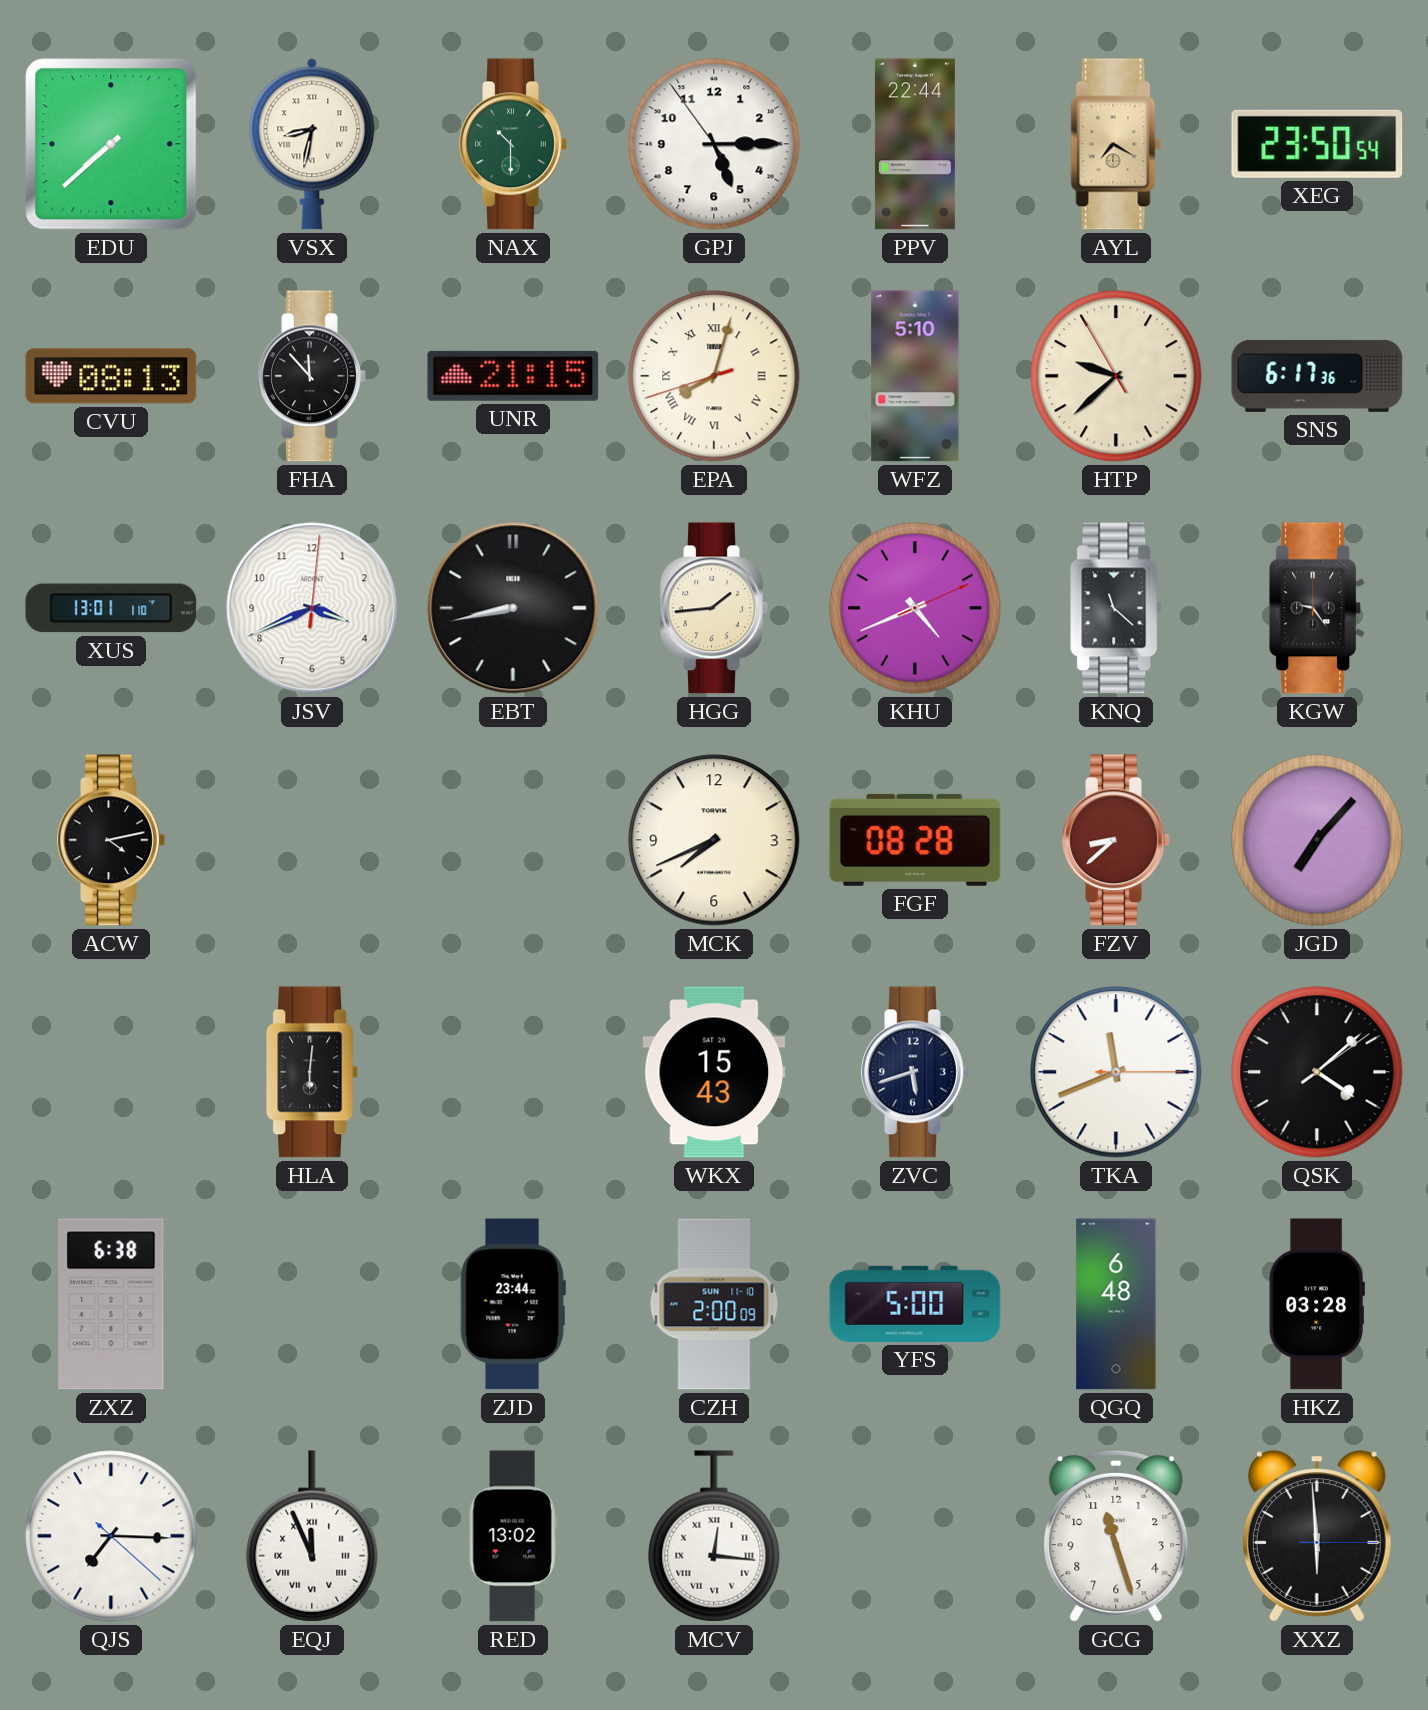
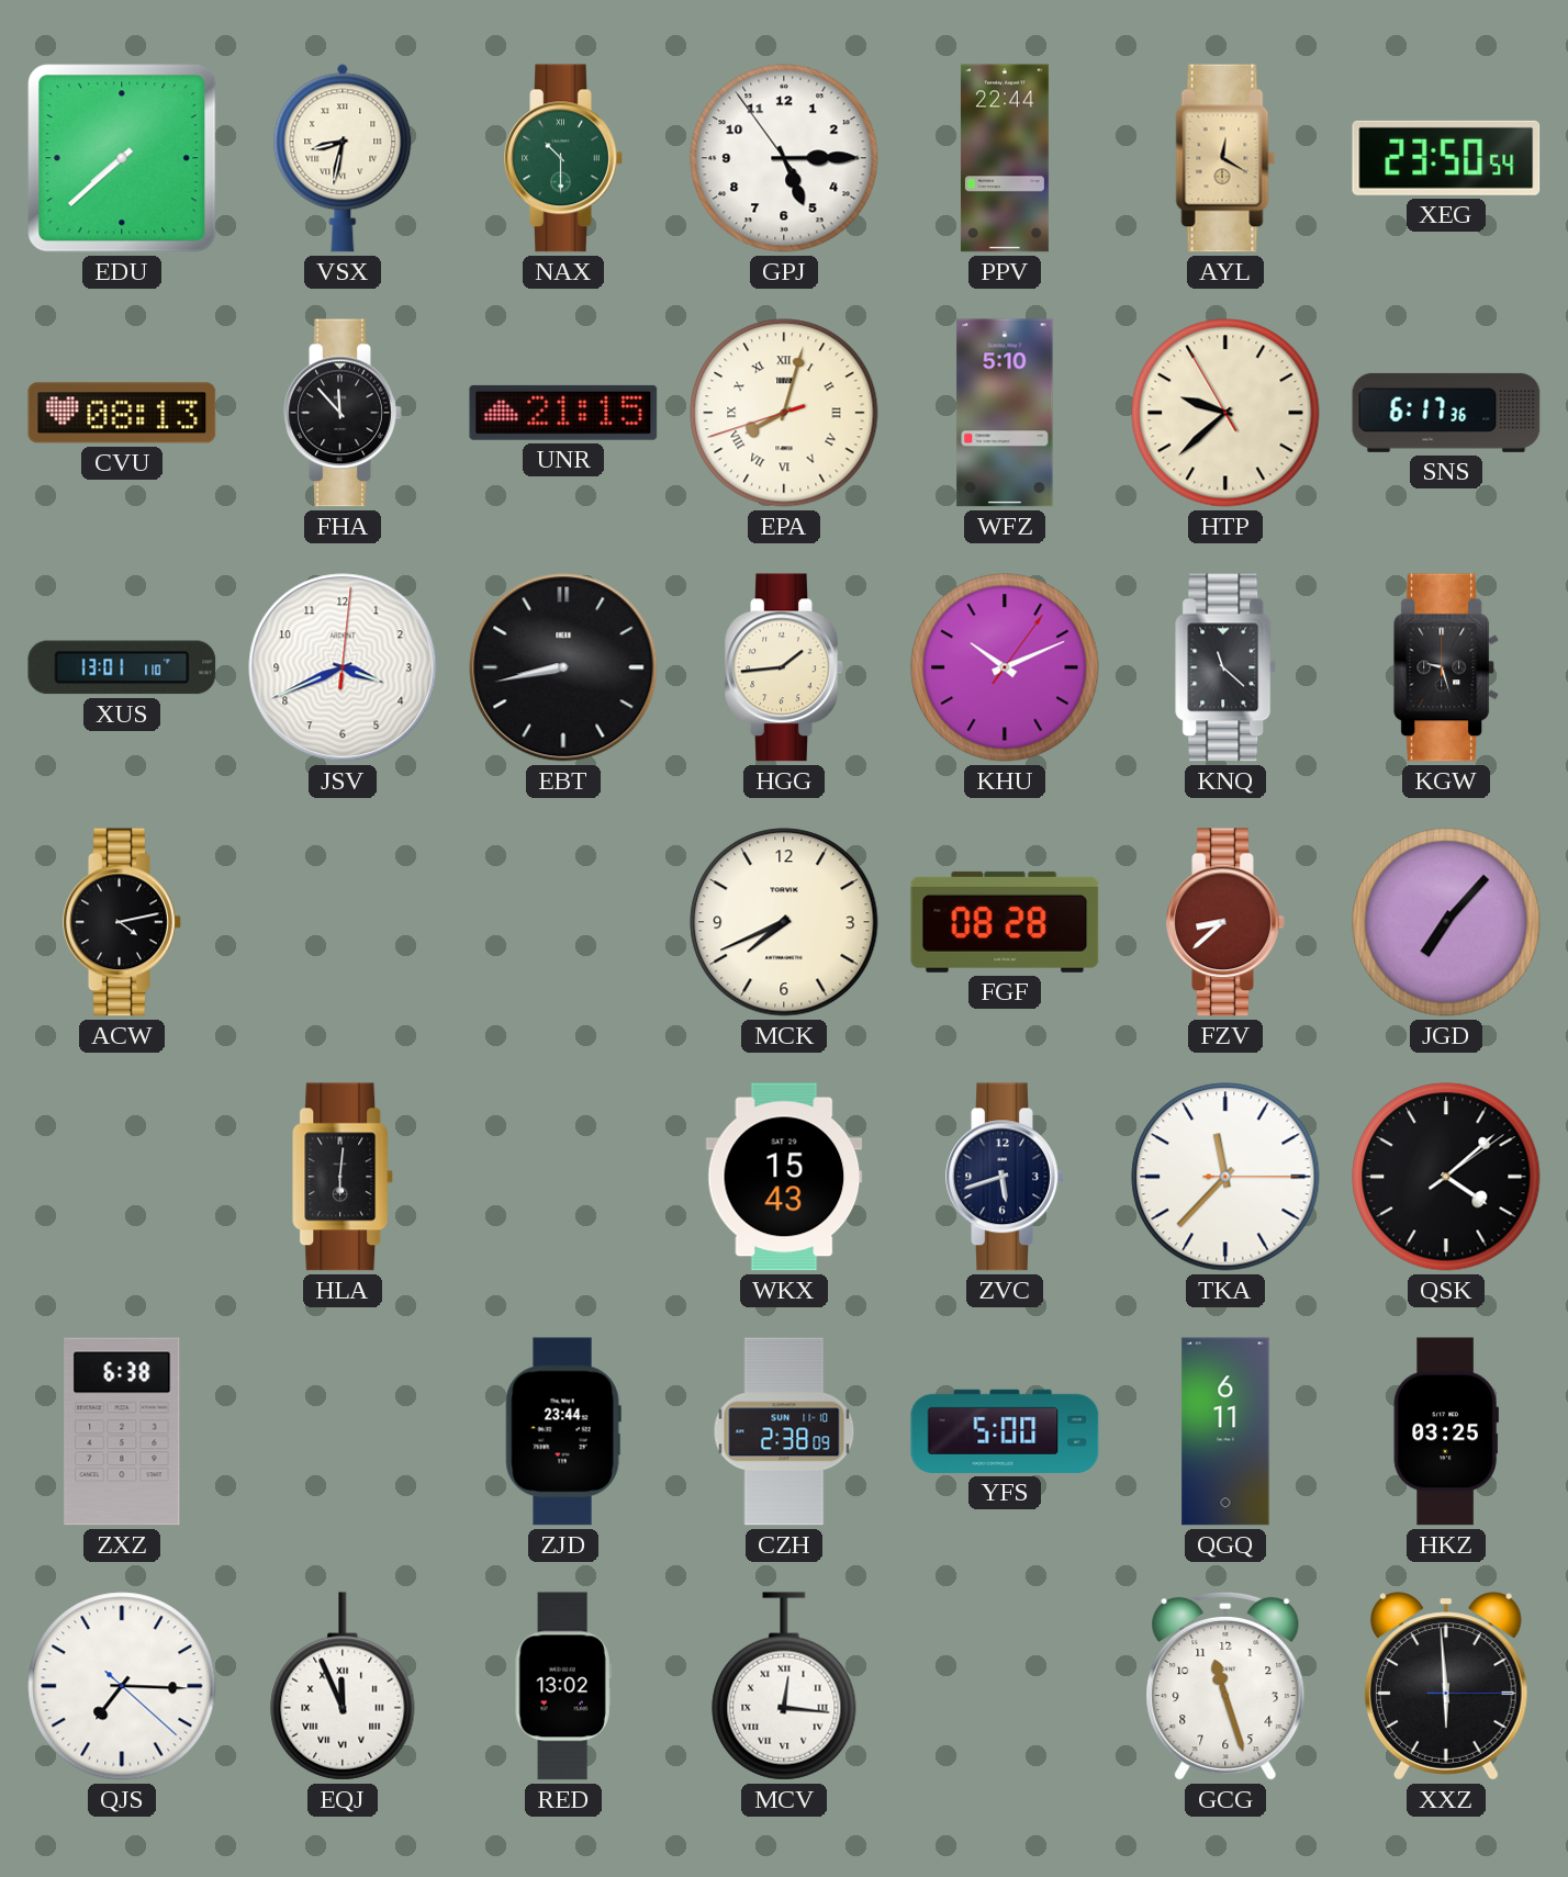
AYL: 7:20 -> 12:20
KHU: 4:41 -> 10:11
KGW: 9:24 -> 9:27
TKA: 11:41 -> 11:37
CZH: 2:00 -> 2:38
QGQ: 6:48 -> 6:11
HKZ: 03:28 -> 03:25
